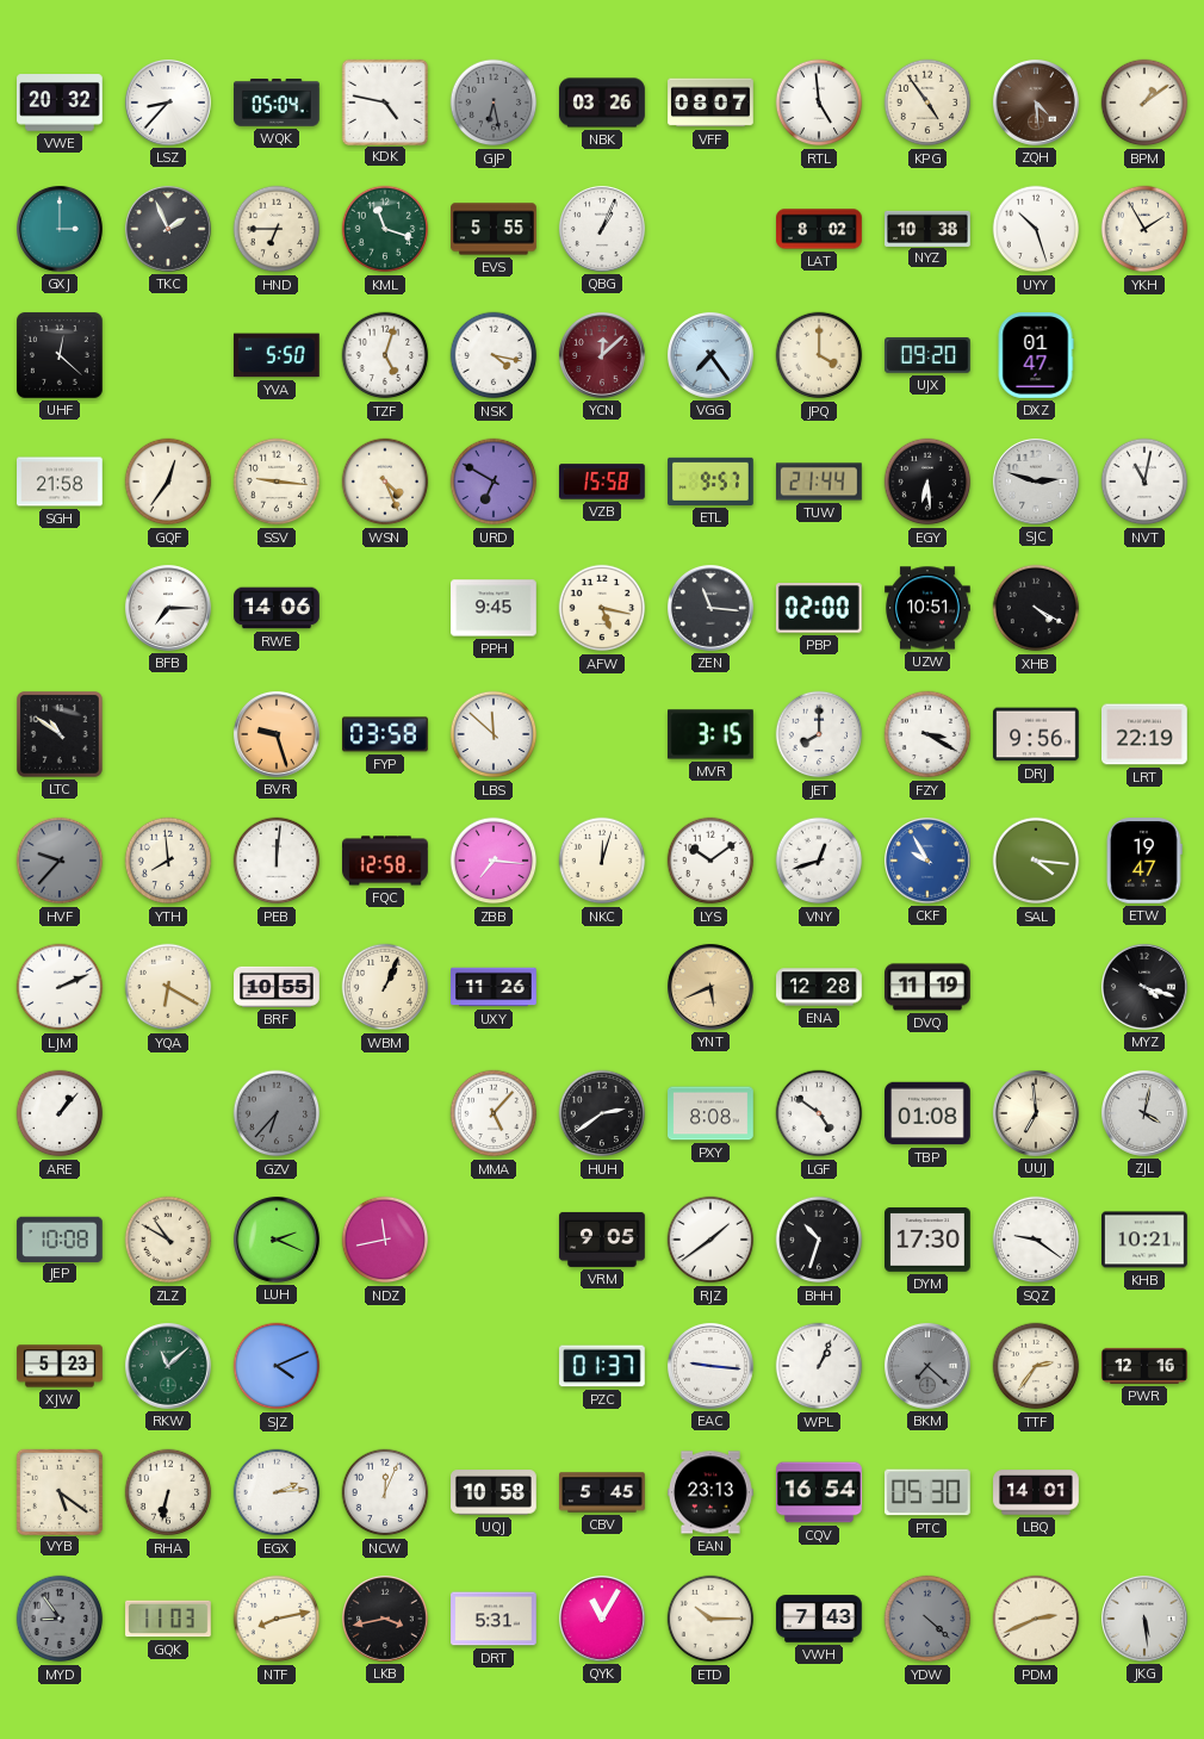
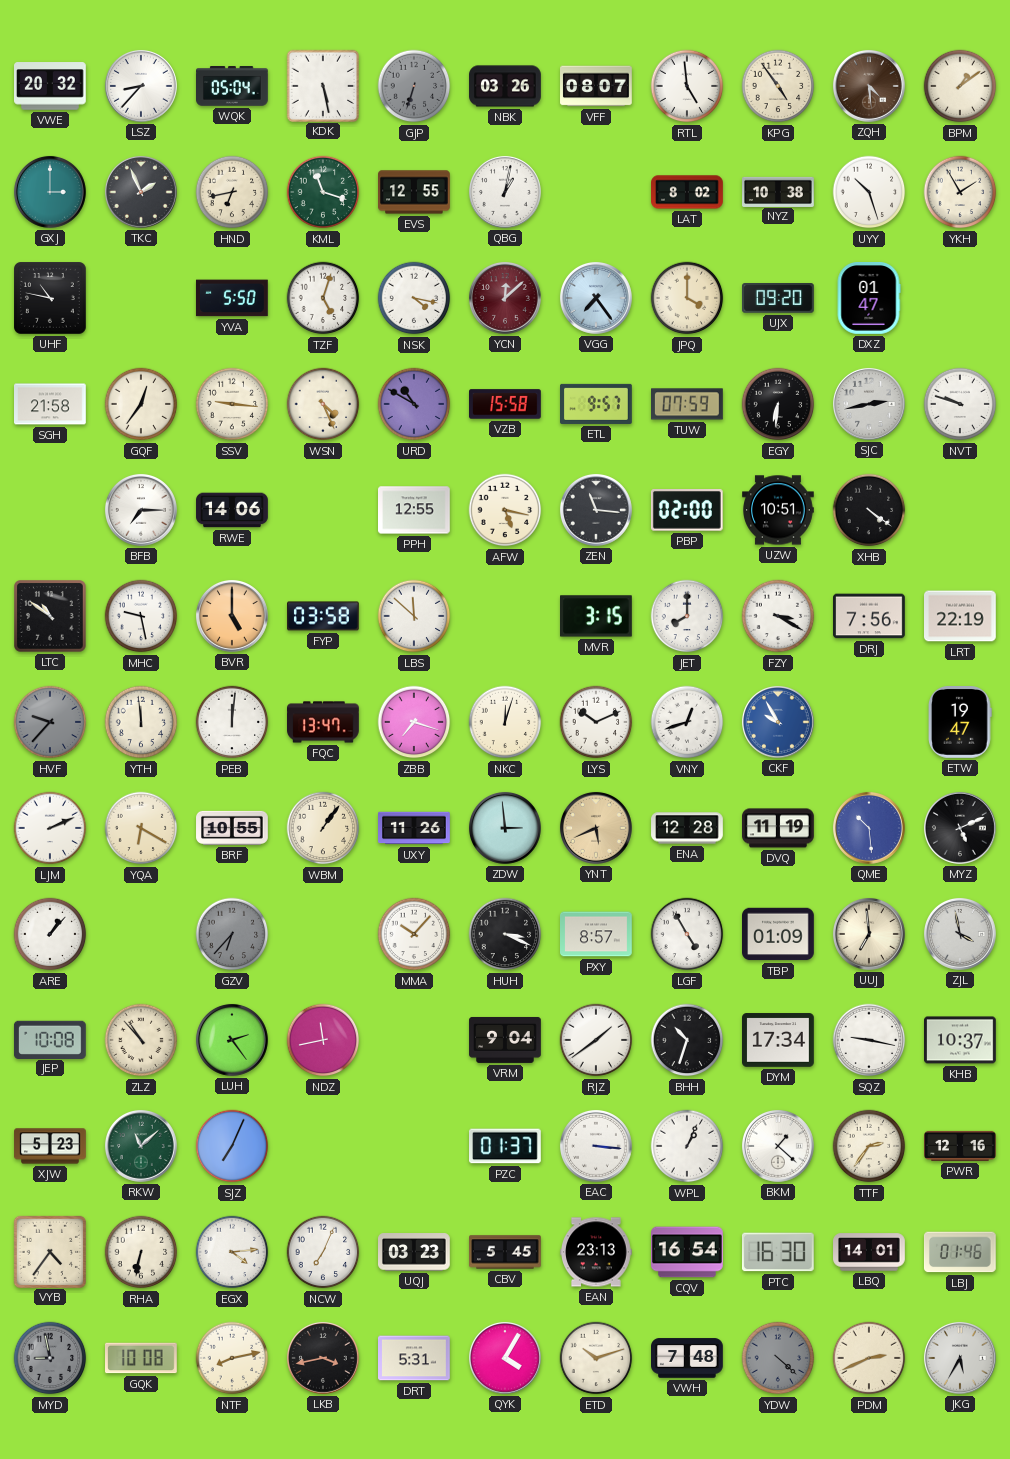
KDK: 4:47 -> 5:28
GJP: 6:28 -> 6:33
HND: 6:45 -> 6:43
EVS: 5:55 -> 12:55
QBG: 1:04 -> 1:02
UHF: 12:22 -> 10:47
URD: 6:50 -> 10:50
TUW: 21:44 -> 07:59
EGY: 6:29 -> 6:31
SJC: 2:48 -> 2:43
NVT: 11:02 -> 9:48
PPH: 9:45 -> 12:55
XHB: 4:20 -> 4:21
MHC: none -> 9:28
BVR: 9:27 -> 5:00
DRJ: 9:56 -> 7:56
YTH: 7:59 -> 11:59
FQC: 12:58 -> 13:47
ZBB: 7:16 -> 7:18
LYS: 10:09 -> 10:11
SAL: 4:16 -> none
WBM: 1:04 -> 1:06
ZDW: none -> 2:59
QME: none -> 10:29
MYZ: 4:18 -> 5:11
MMA: 5:07 -> 10:07
HUH: 2:39 -> 3:19
PXY: 8:08 -> 8:57
LGF: 4:51 -> 4:55
TBP: 01:08 -> 01:09
ZJL: 4:02 -> 3:58
ZLZ: 10:50 -> 10:53
LUH: 2:19 -> 2:24
VRM: 9:05 -> 9:04
DYM: 17:30 -> 17:34
SQZ: 9:21 -> 9:17
KHB: 10:21 -> 10:37
SJZ: 4:11 -> 7:04
EAC: 9:16 -> 3:16
BKM: 7:22 -> 1:22
BKM dial: grey -> white
VYB: 5:21 -> 4:36
EGX: 2:14 -> 4:14
NCW: 12:04 -> 7:04
UQJ: 10:58 -> 03:23
PTC: 05:30 -> 16:30
LBJ: none -> 01:46
MYD: 8:54 -> 8:58
GQK: 11:03 -> 10:08
QYK: 11:05 -> 4:05
ETD: 10:15 -> 10:12
VWH: 7:43 -> 7:48
JKG: 5:29 -> 5:35
